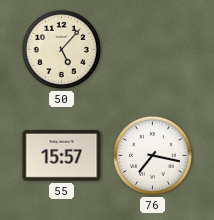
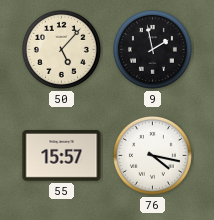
9: none -> 1:58
76: 7:17 -> 4:17
